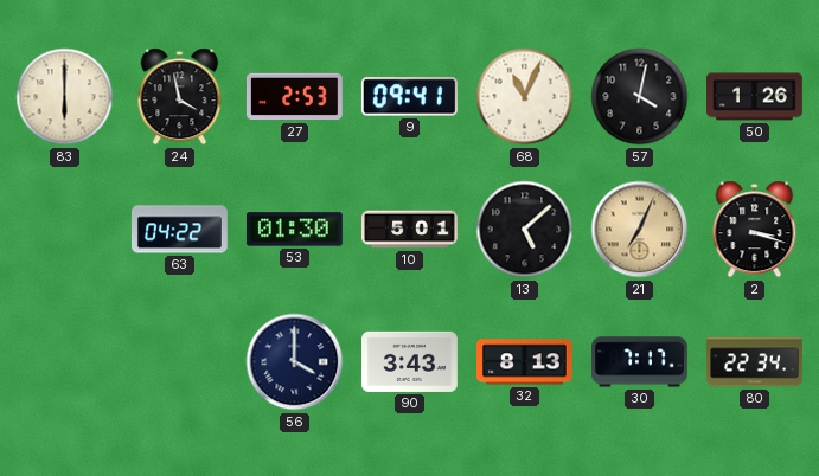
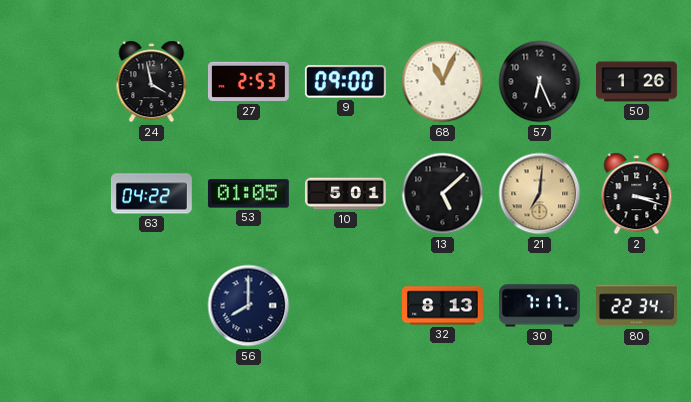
83: 6:00 -> none
9: 09:41 -> 09:00
57: 4:02 -> 6:26
53: 01:30 -> 01:05
21: 7:04 -> 7:01
56: 4:00 -> 8:00
90: 3:43 -> none
